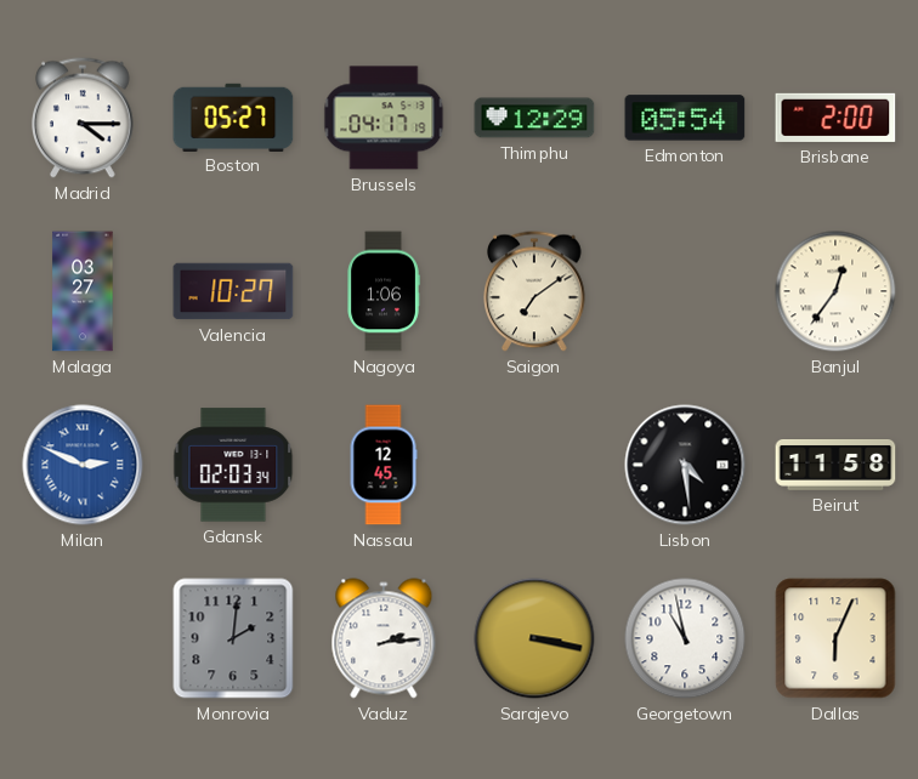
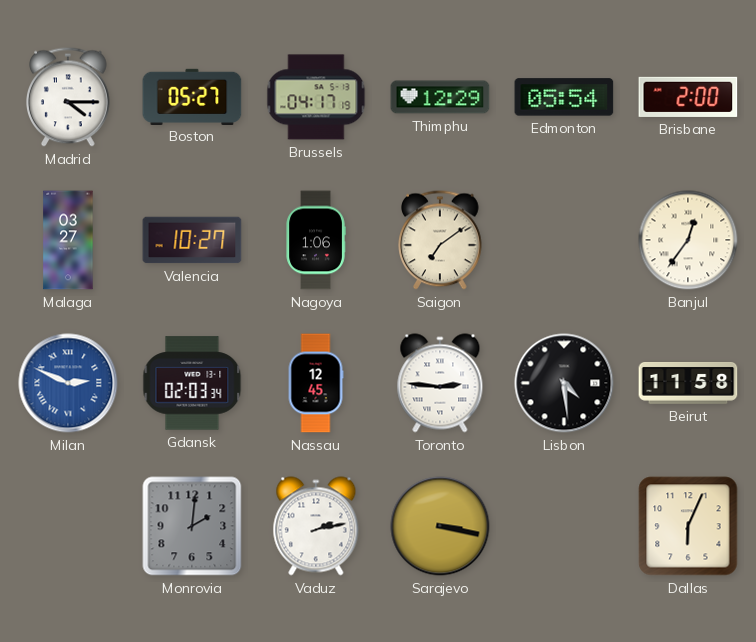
Toronto: none -> 2:46
Vaduz: 2:14 -> 2:13
Georgetown: 10:58 -> none
